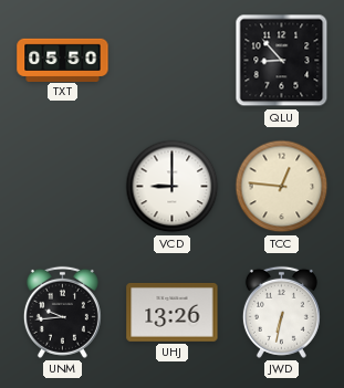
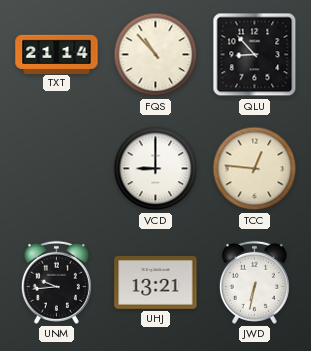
TXT: 05:50 -> 21:14
FQS: none -> 10:53
UHJ: 13:26 -> 13:21
